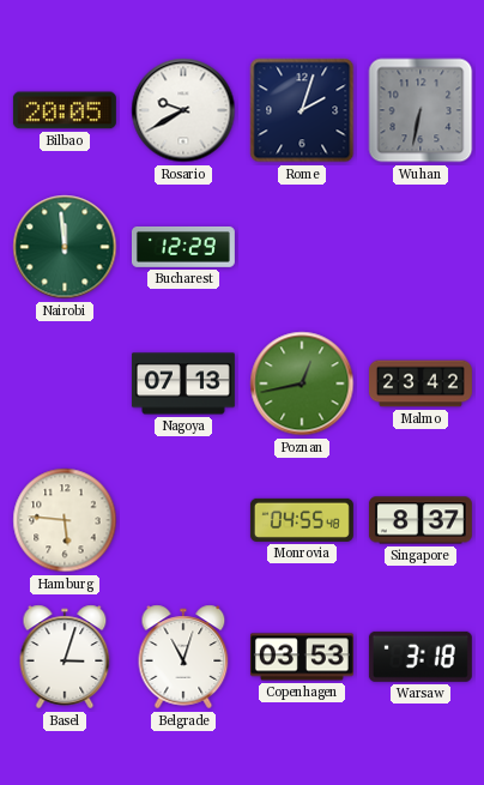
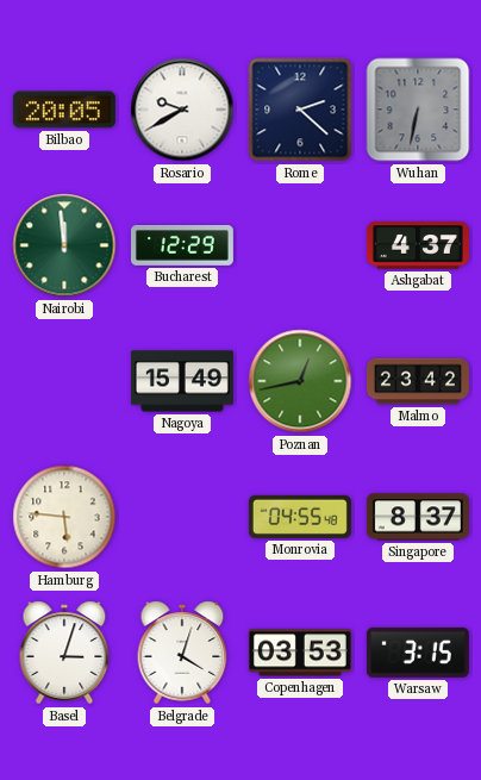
Rome: 2:03 -> 2:22
Ashgabat: none -> 4:37
Nagoya: 07:13 -> 15:49
Belgrade: 11:03 -> 4:03
Warsaw: 3:18 -> 3:15
